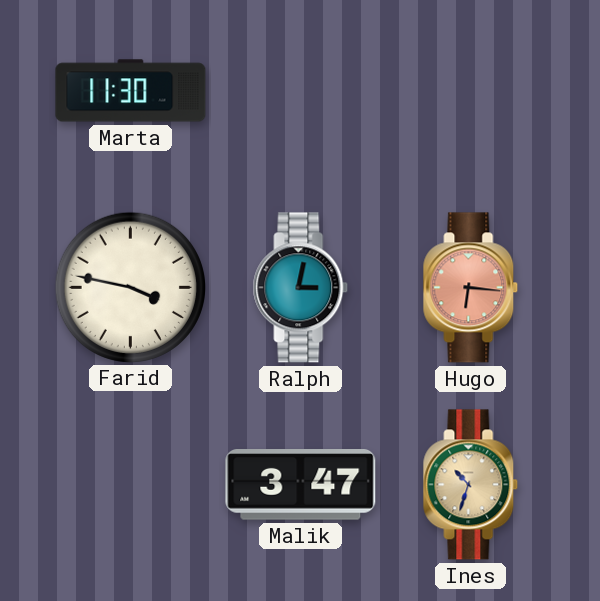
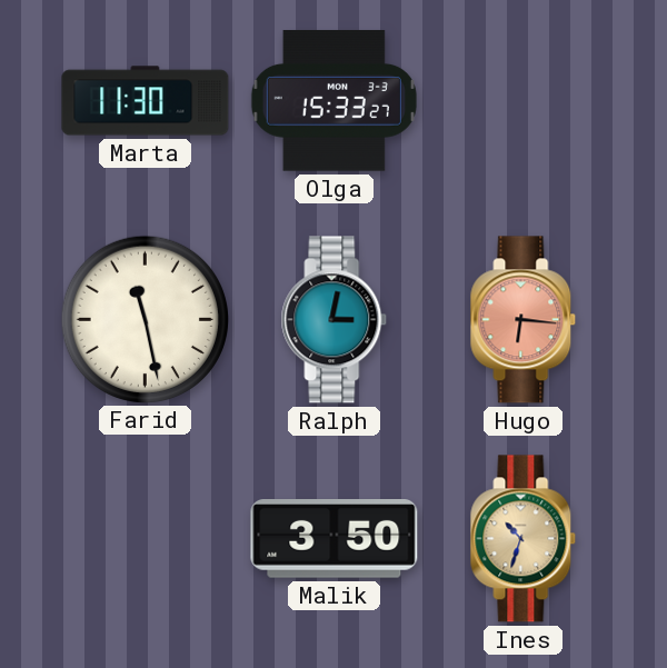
Olga: none -> 15:33
Farid: 3:47 -> 11:28
Malik: 3:47 -> 3:50
